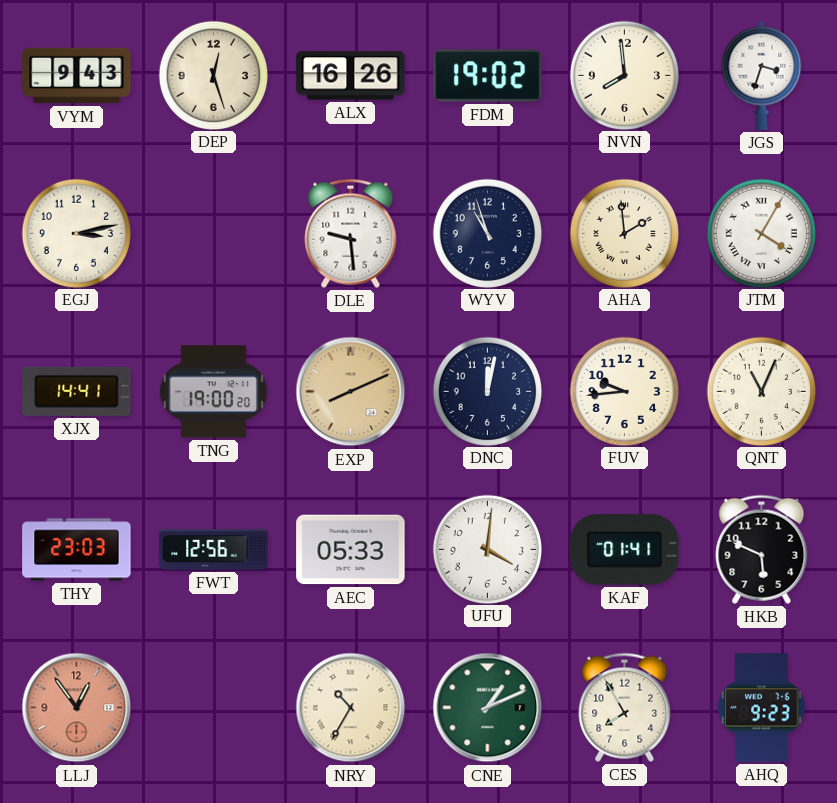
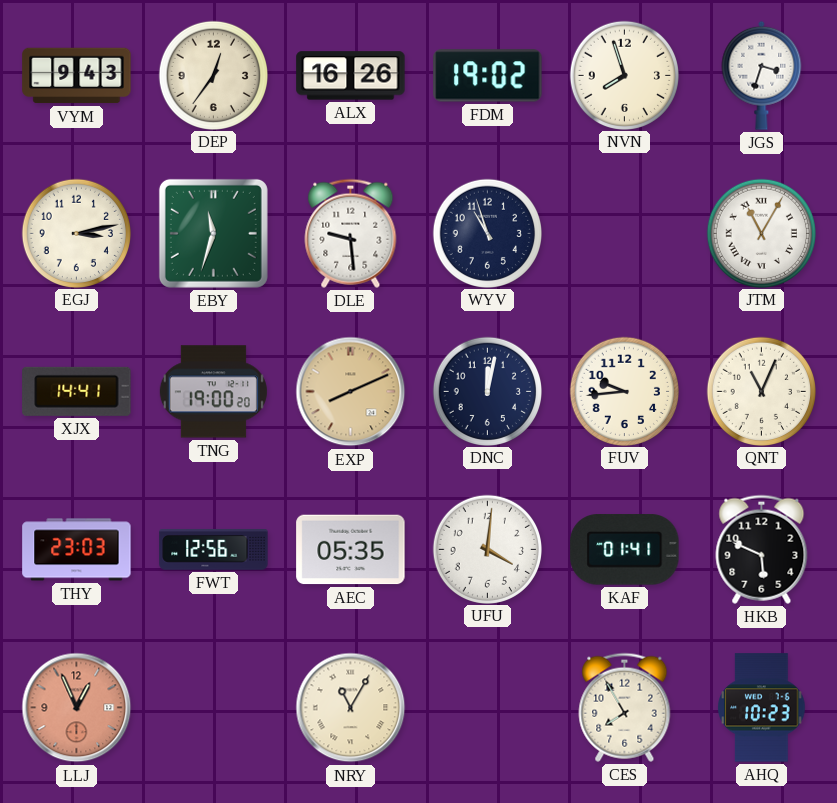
DEP: 12:27 -> 12:36
NVN: 7:59 -> 7:57
EBY: none -> 11:33
AHA: 1:59 -> none
JTM: 4:05 -> 11:05
AEC: 05:33 -> 05:35
LLJ: 12:54 -> 12:56
NRY: 10:35 -> 11:05
CNE: 1:11 -> none
AHQ: 9:23 -> 10:23
